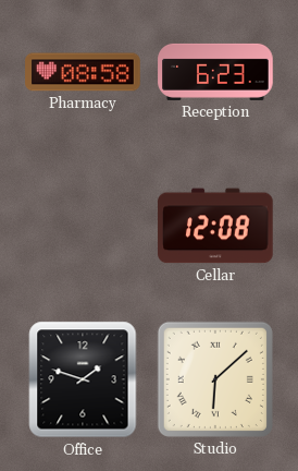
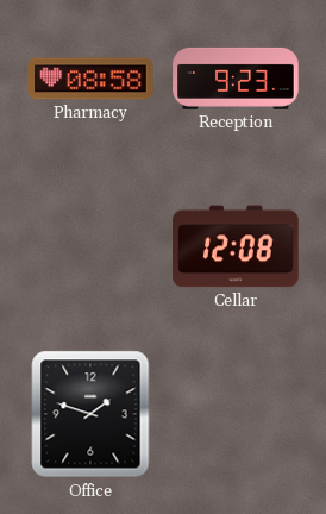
Reception: 6:23 -> 9:23
Studio: 6:08 -> none
